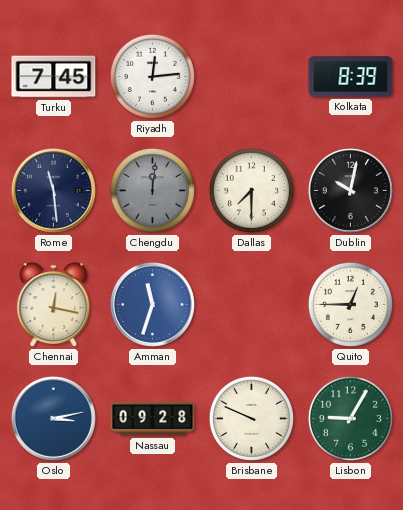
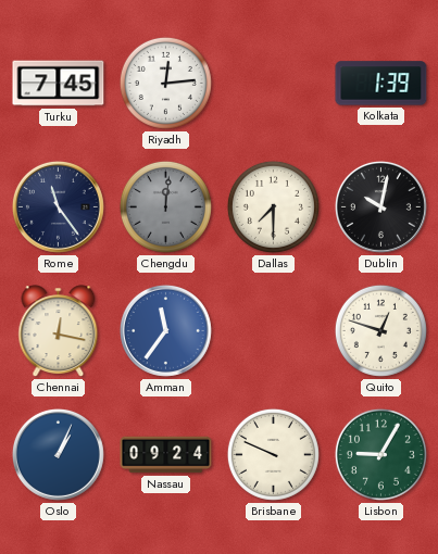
Kolkata: 8:39 -> 1:39
Rome: 11:29 -> 11:24
Amman: 11:33 -> 11:36
Quito: 12:45 -> 12:48
Oslo: 3:13 -> 1:04
Nassau: 09:28 -> 09:24
